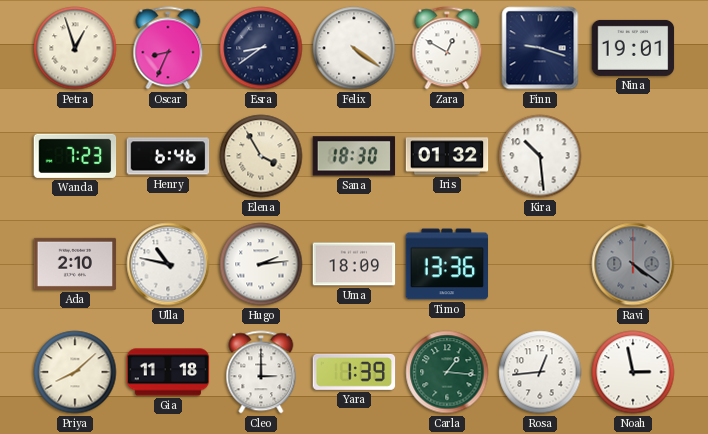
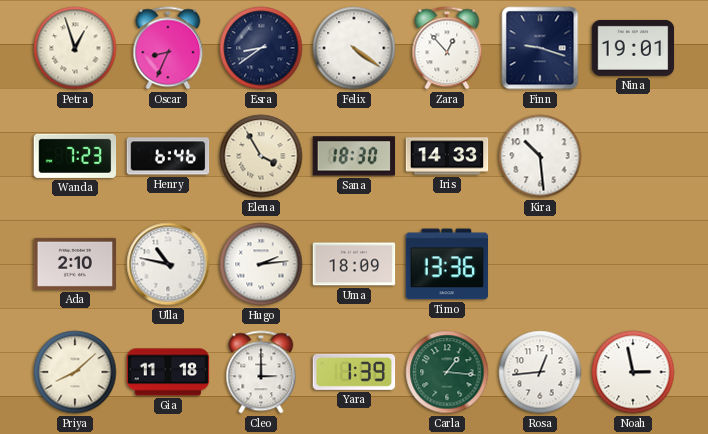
Zara: 12:50 -> 12:53
Iris: 01:32 -> 14:33
Ravi: 4:21 -> none
